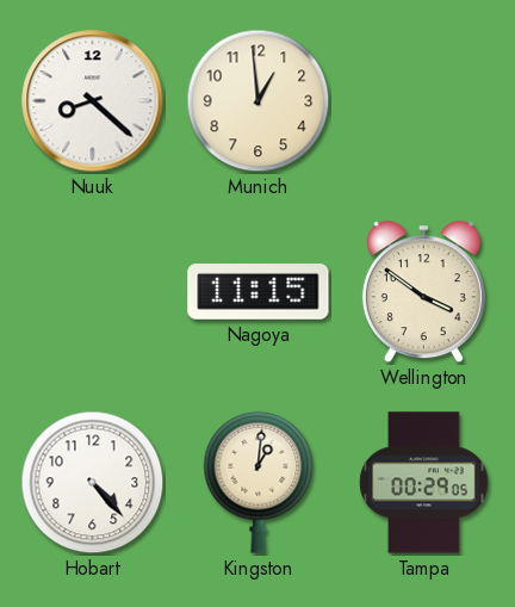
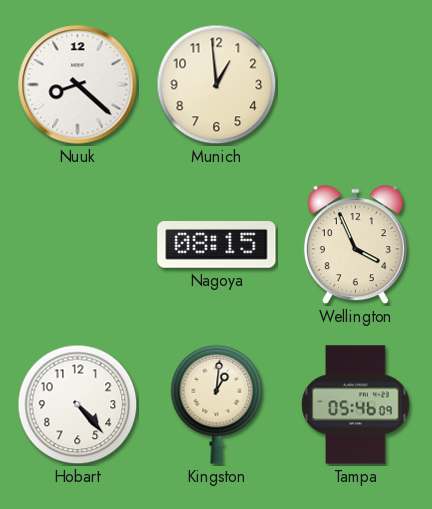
Nagoya: 11:15 -> 08:15
Wellington: 3:51 -> 3:56
Tampa: 00:29 -> 05:46
